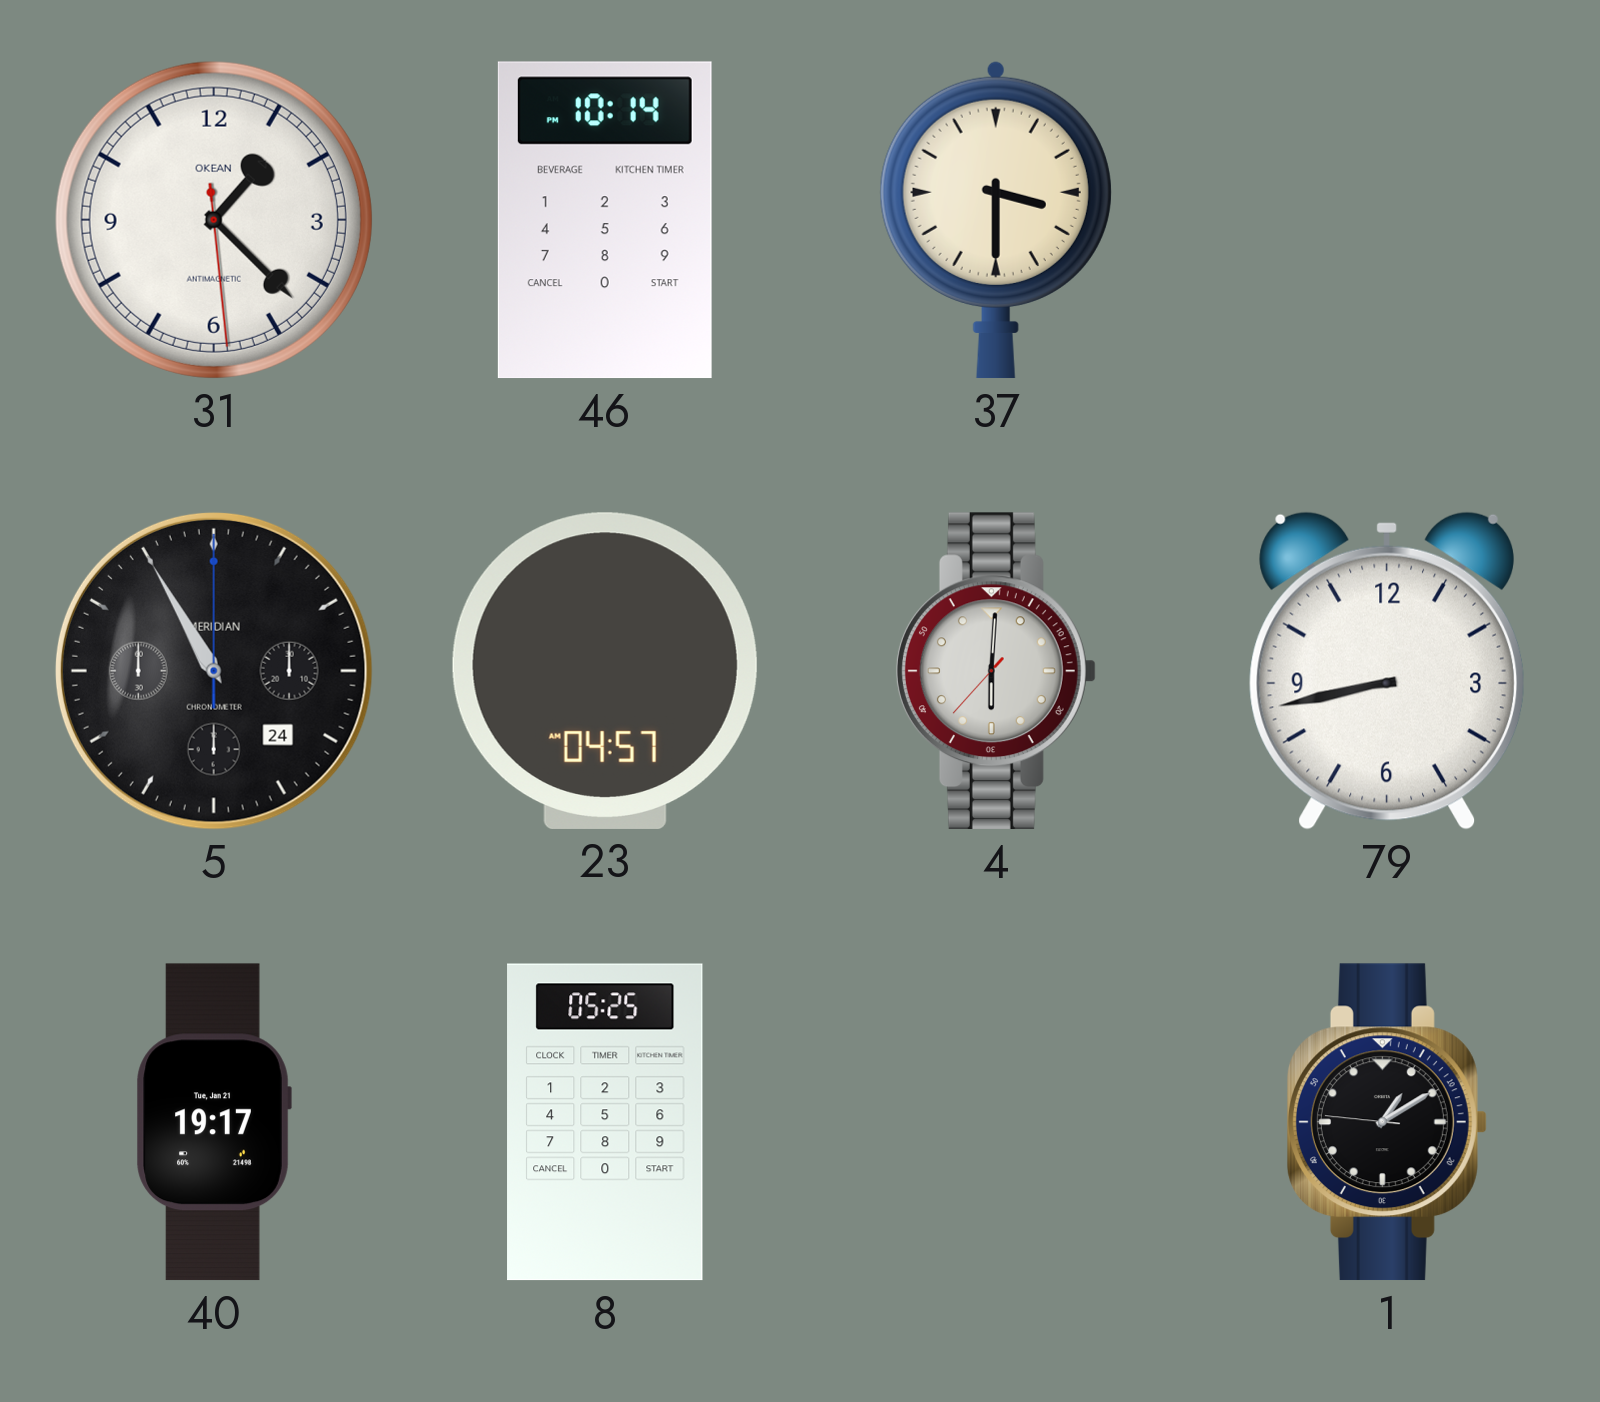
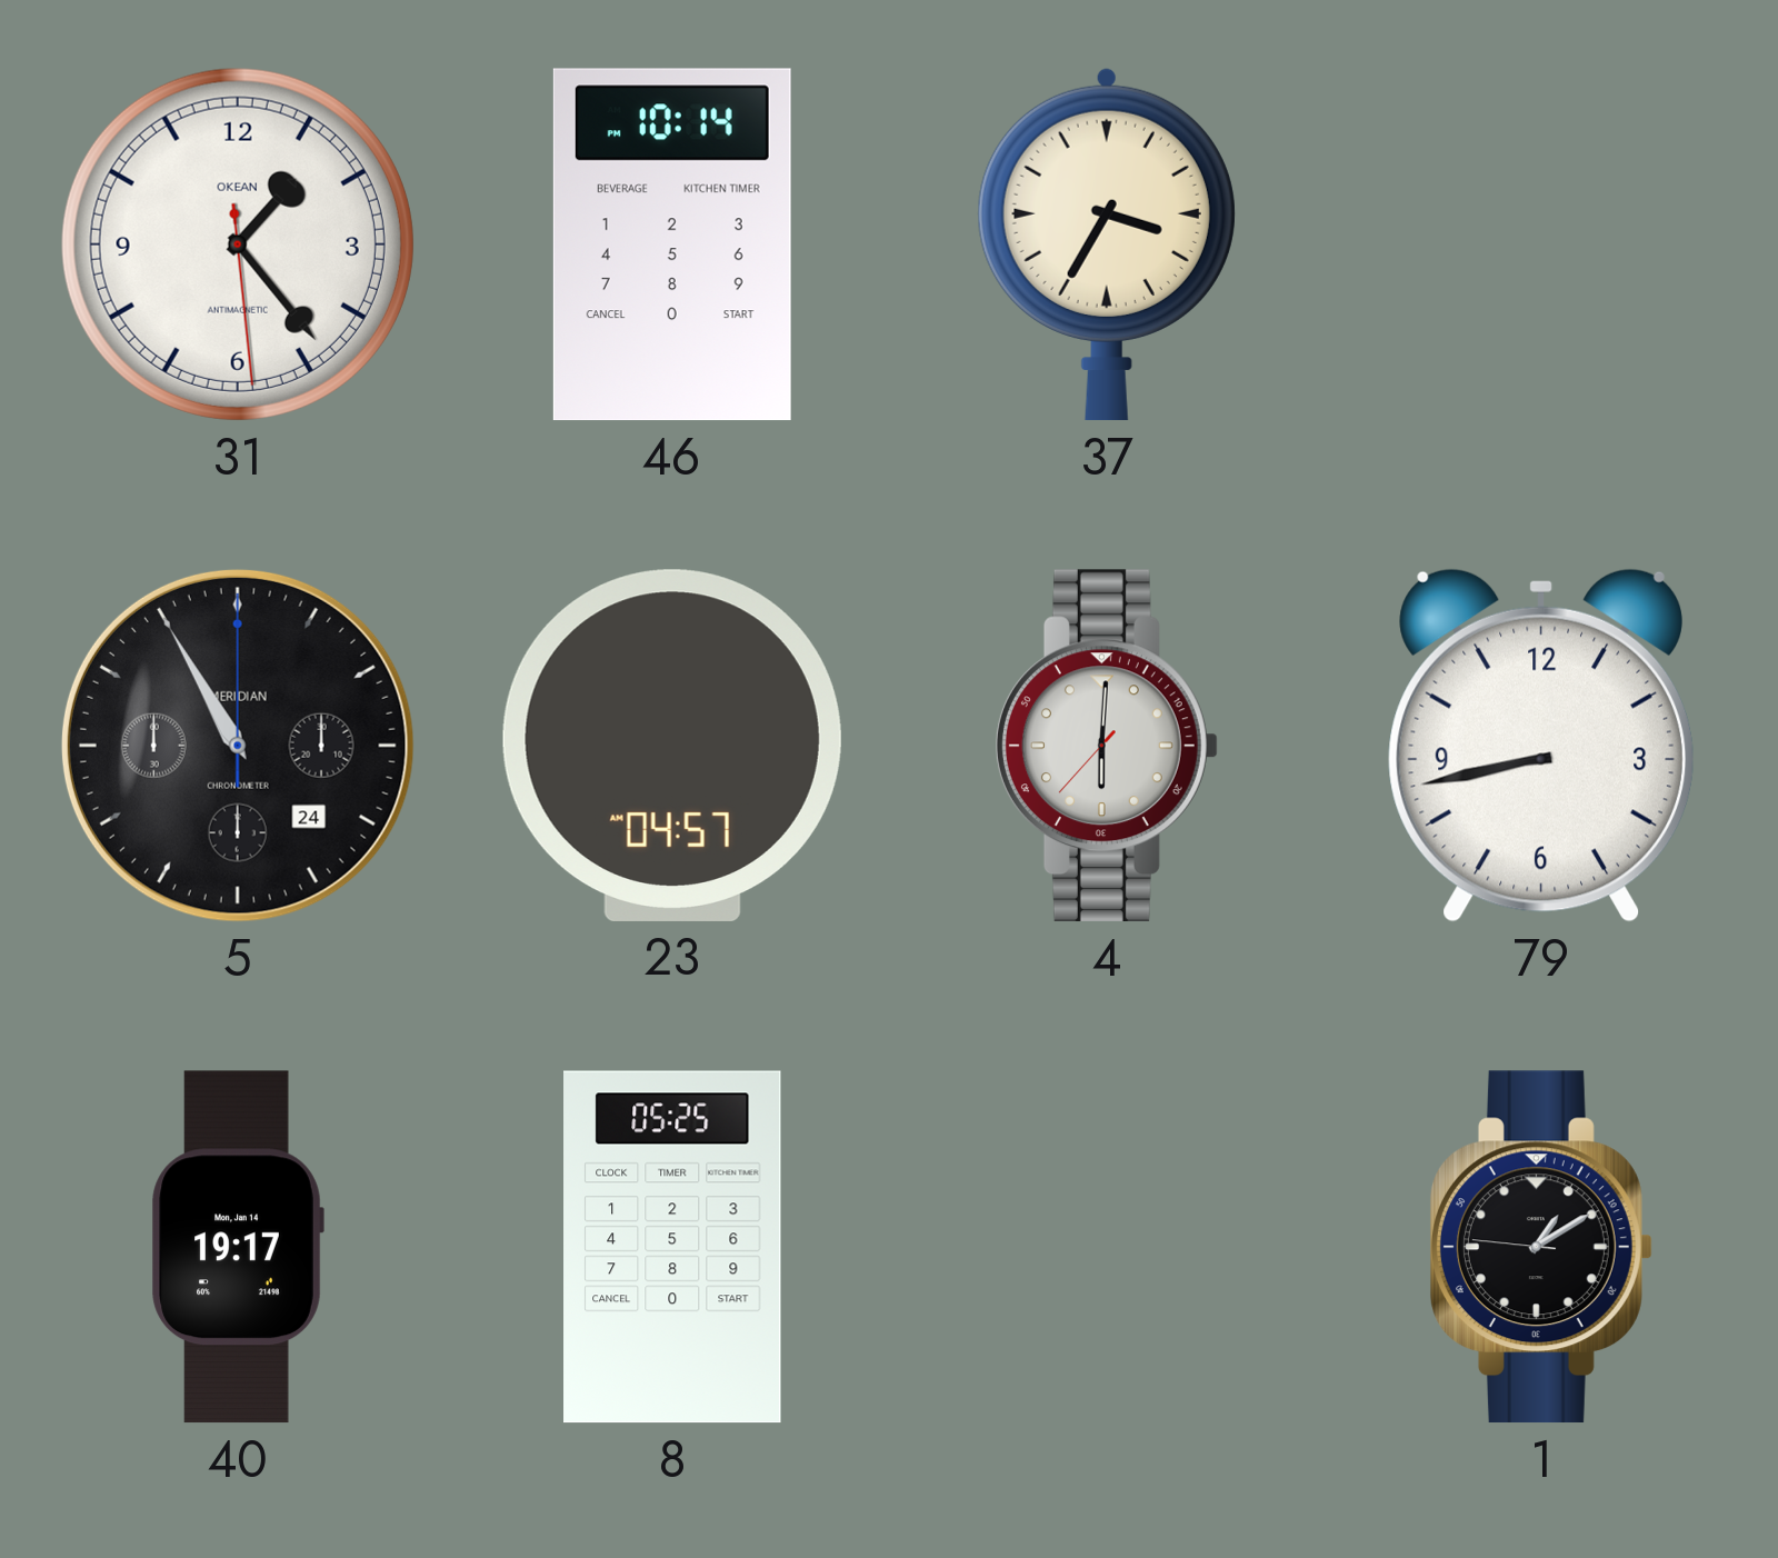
31: 1:22 -> 1:23
37: 3:30 -> 3:35
40 date: Tue, Jan 21 -> Mon, Jan 14
